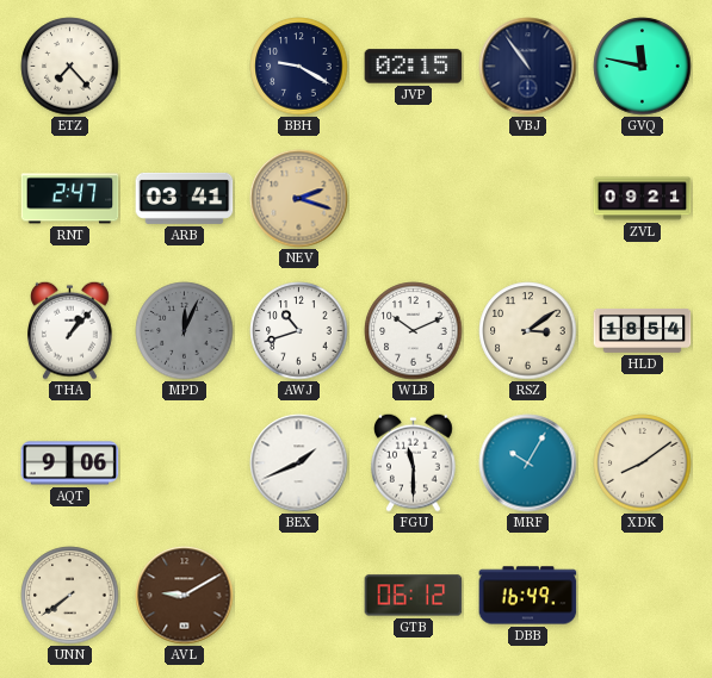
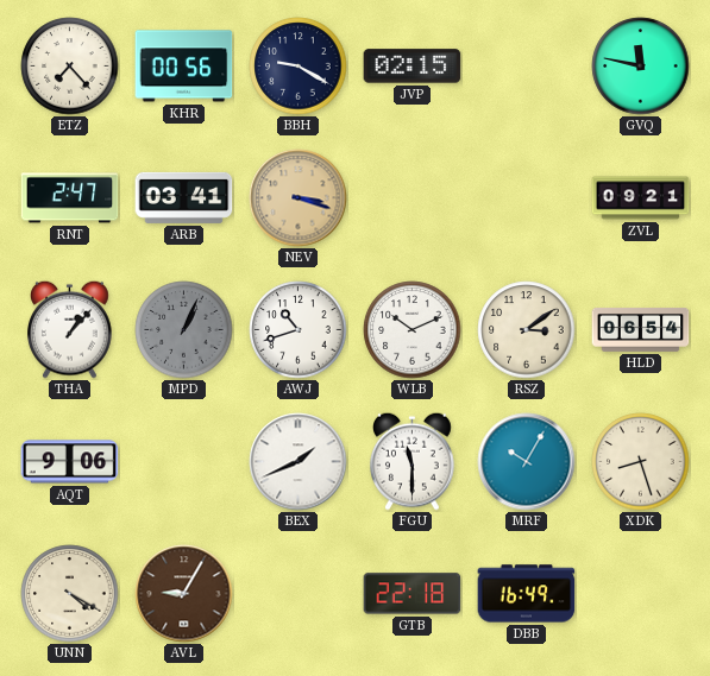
KHR: none -> 00:56
VBJ: 10:54 -> none
NEV: 2:18 -> 3:18
MPD: 12:04 -> 1:04
HLD: 18:54 -> 06:54
XDK: 8:09 -> 8:27
UNN: 7:39 -> 4:20
AVL: 9:10 -> 9:05
GTB: 06:12 -> 22:18
